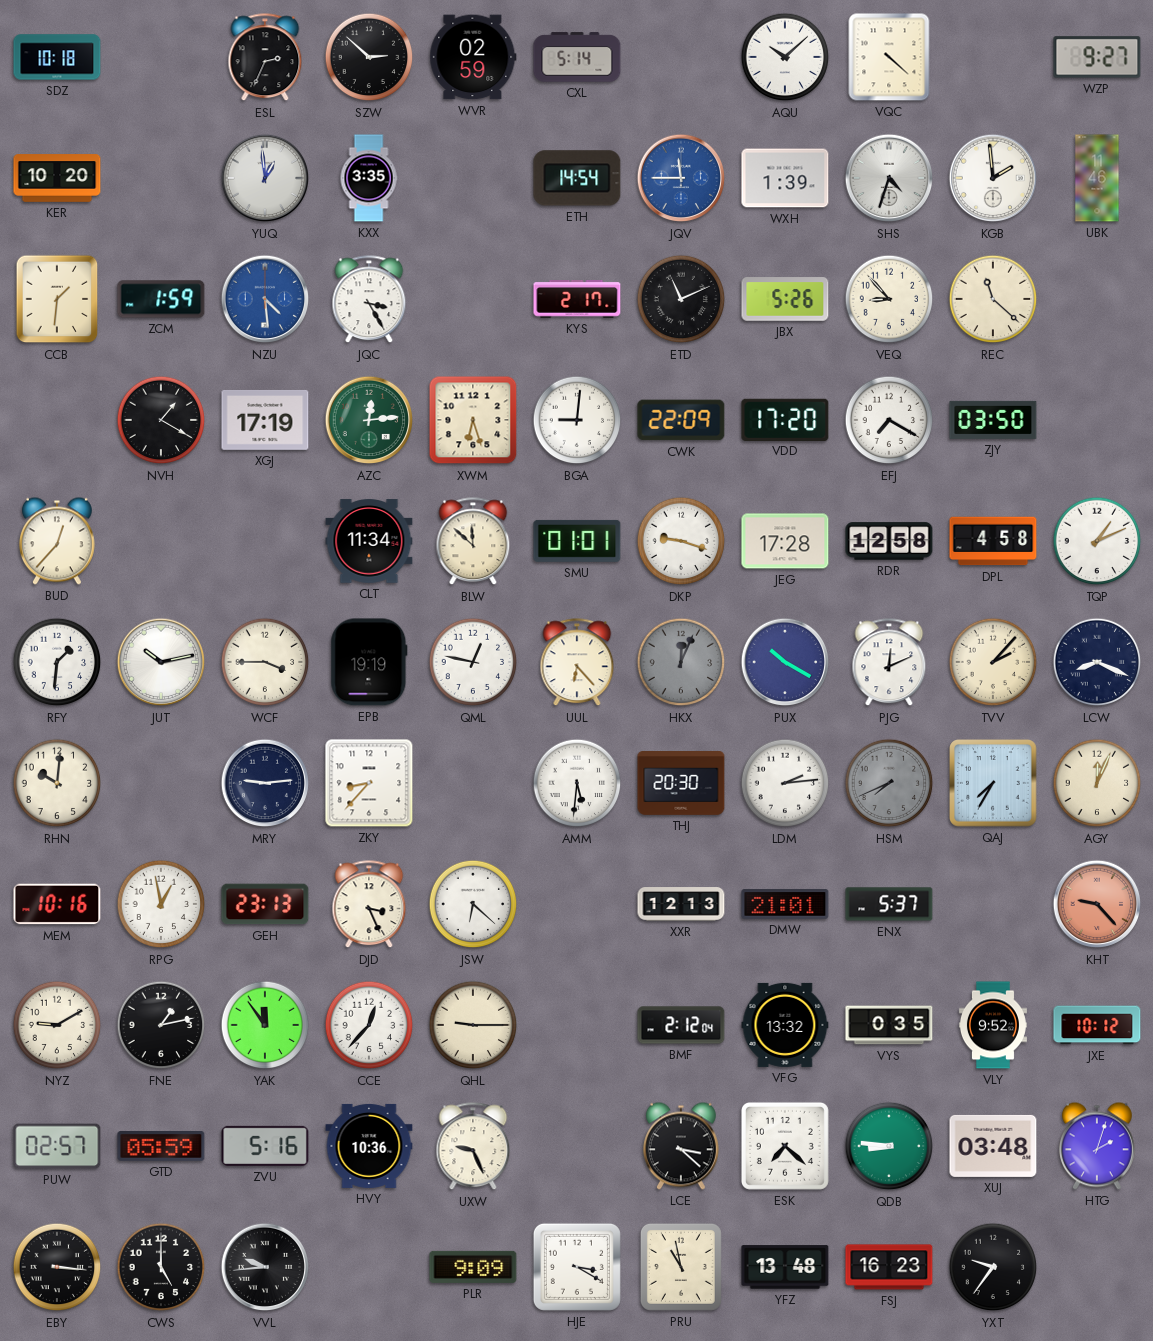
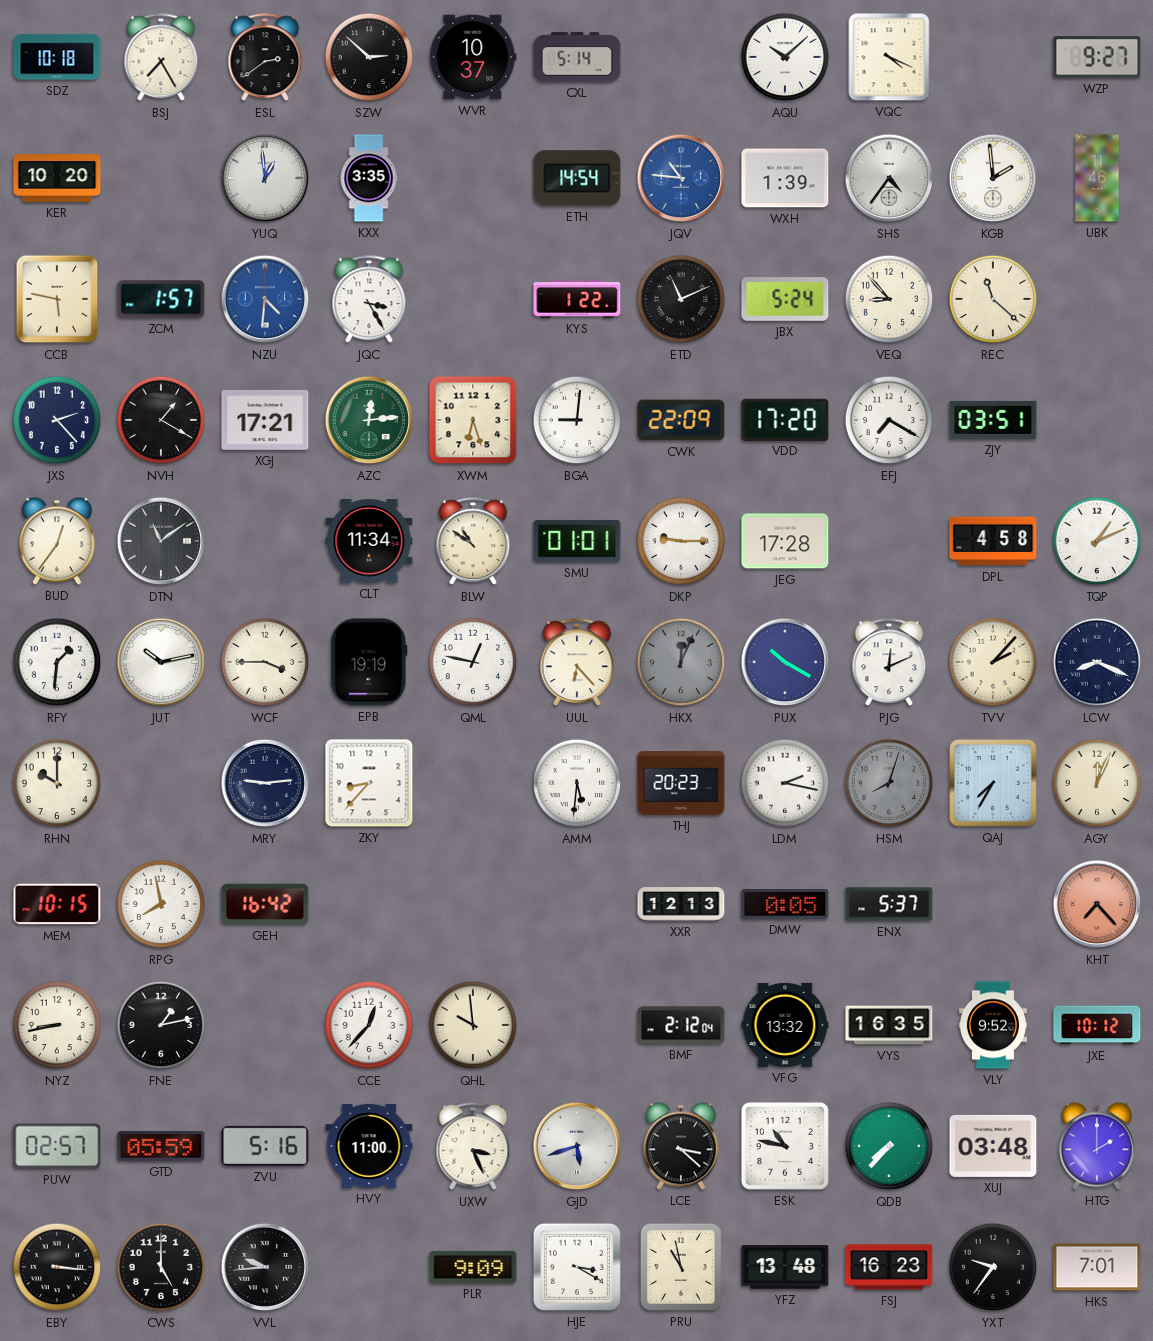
BSJ: none -> 7:25
ESL: 2:34 -> 2:39
WVR: 02:59 -> 10:37
VQC: 4:22 -> 4:19
JQV: 11:45 -> 10:46
SHS: 4:33 -> 4:36
CCB: 1:31 -> 5:47
ZCM: 1:59 -> 1:57
NZU: 4:29 -> 4:31
KYS: 2:17 -> 1:22
JBX: 5:26 -> 5:24
JXS: none -> 2:23
XGJ: 17:19 -> 17:21
ZJY: 03:50 -> 03:51
BUD: 12:37 -> 12:36
DTN: none -> 11:09
BLW: 11:52 -> 10:51
DKP: 9:18 -> 9:15
RDR: 12:58 -> none
RHN: 10:01 -> 10:00
THJ: 20:30 -> 20:23
LDM: 2:14 -> 2:17
HSM: 7:41 -> 8:03
MEM: 10:16 -> 10:15
RPG: 12:58 -> 7:58
GEH: 23:13 -> 16:42
DJD: 3:26 -> none
JSW: 6:22 -> none
DMW: 21:01 -> 0:05
KHT: 9:23 -> 7:23
NYZ: 9:10 -> 8:43
YAK: 11:54 -> none
QHL: 9:15 -> 9:59
VYS: 0:35 -> 16:35
HVY: 10:36 -> 11:00
UXW: 9:26 -> 3:26
GJD: none -> 5:42
ESK: 7:22 -> 10:47
QDB: 8:46 -> 7:37
HTG: 2:03 -> 2:00
HKS: none -> 7:01
